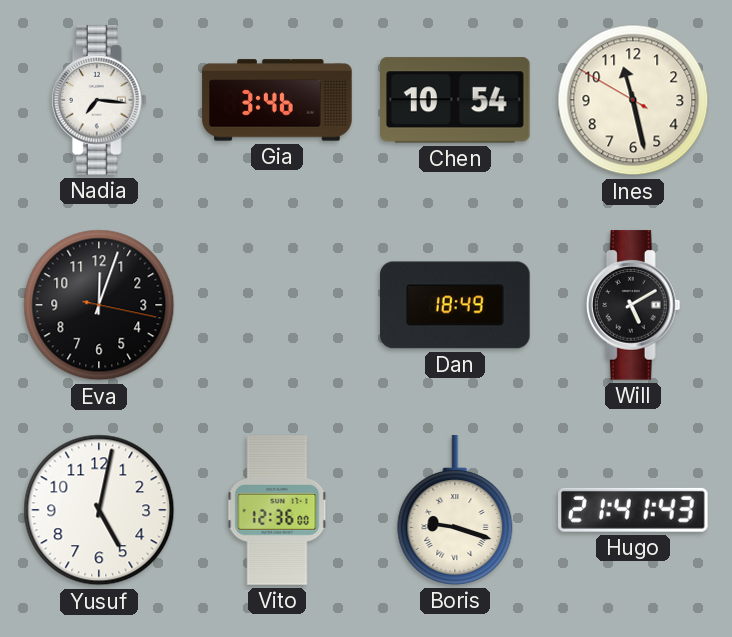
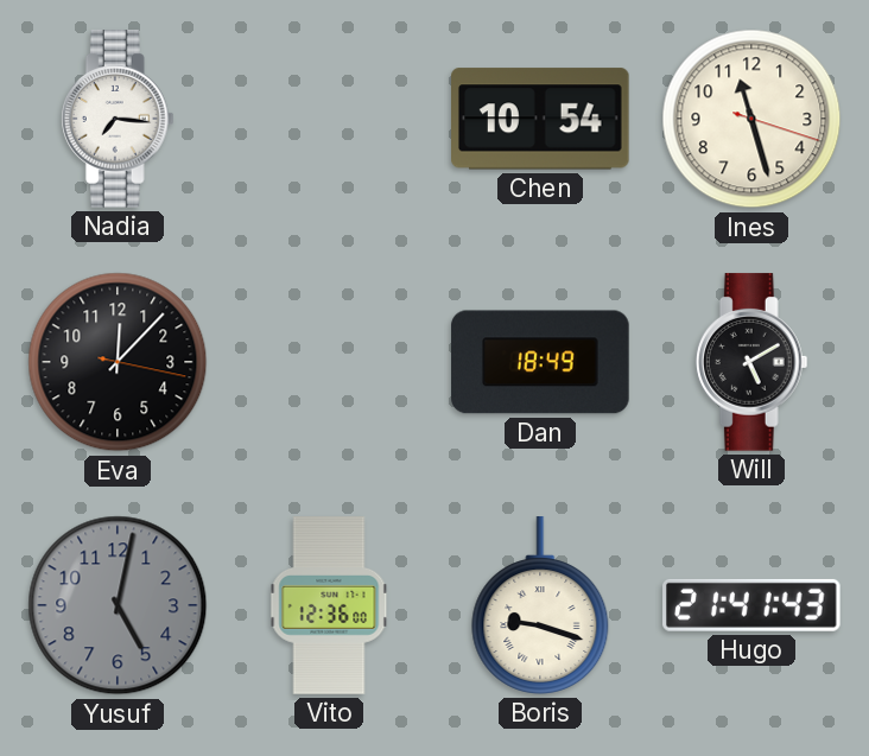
Gia: 3:46 -> none
Ines: 11:27:50 -> 11:27:18
Eva: 12:03 -> 12:07
Yusuf dial: white -> grey
